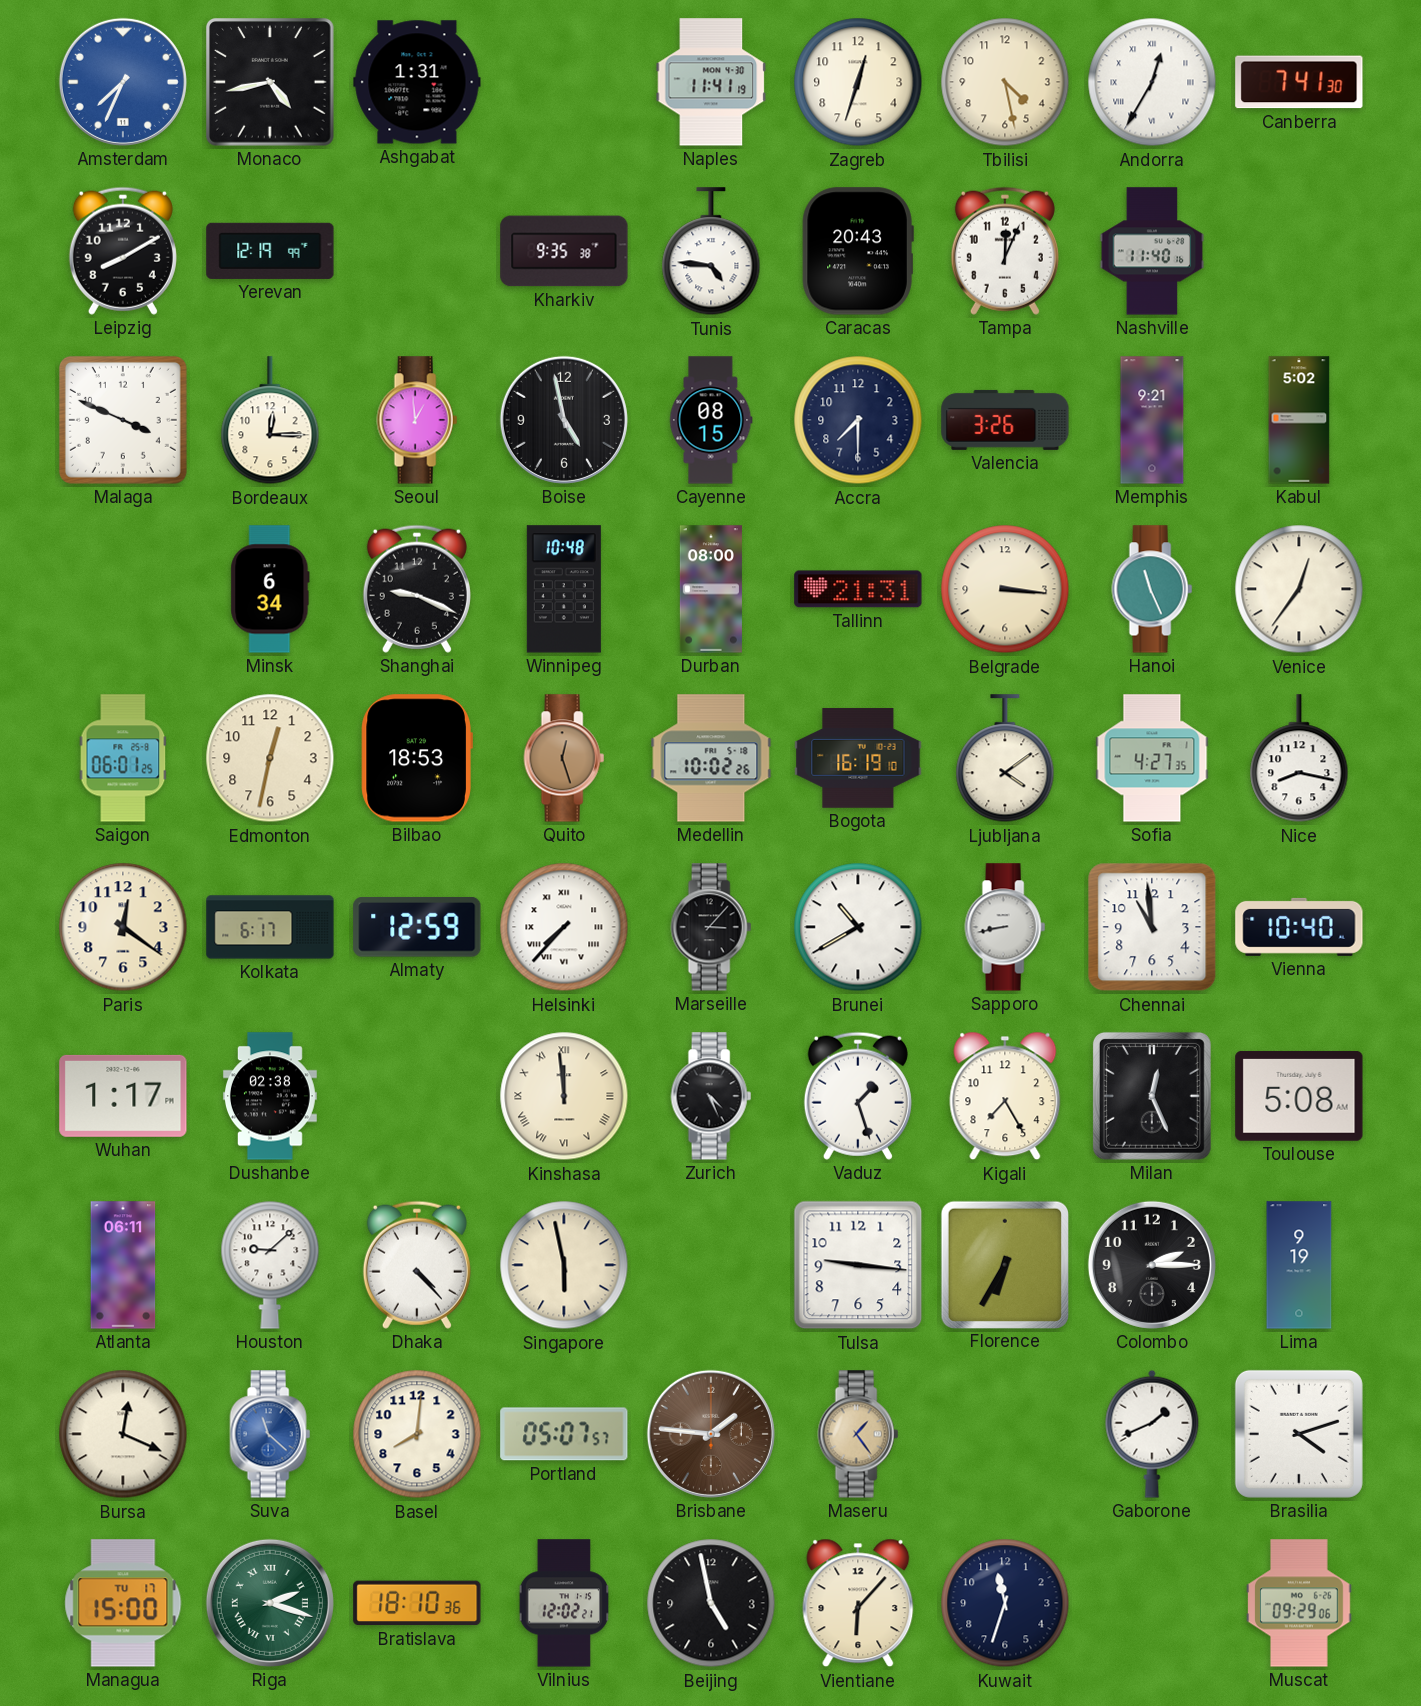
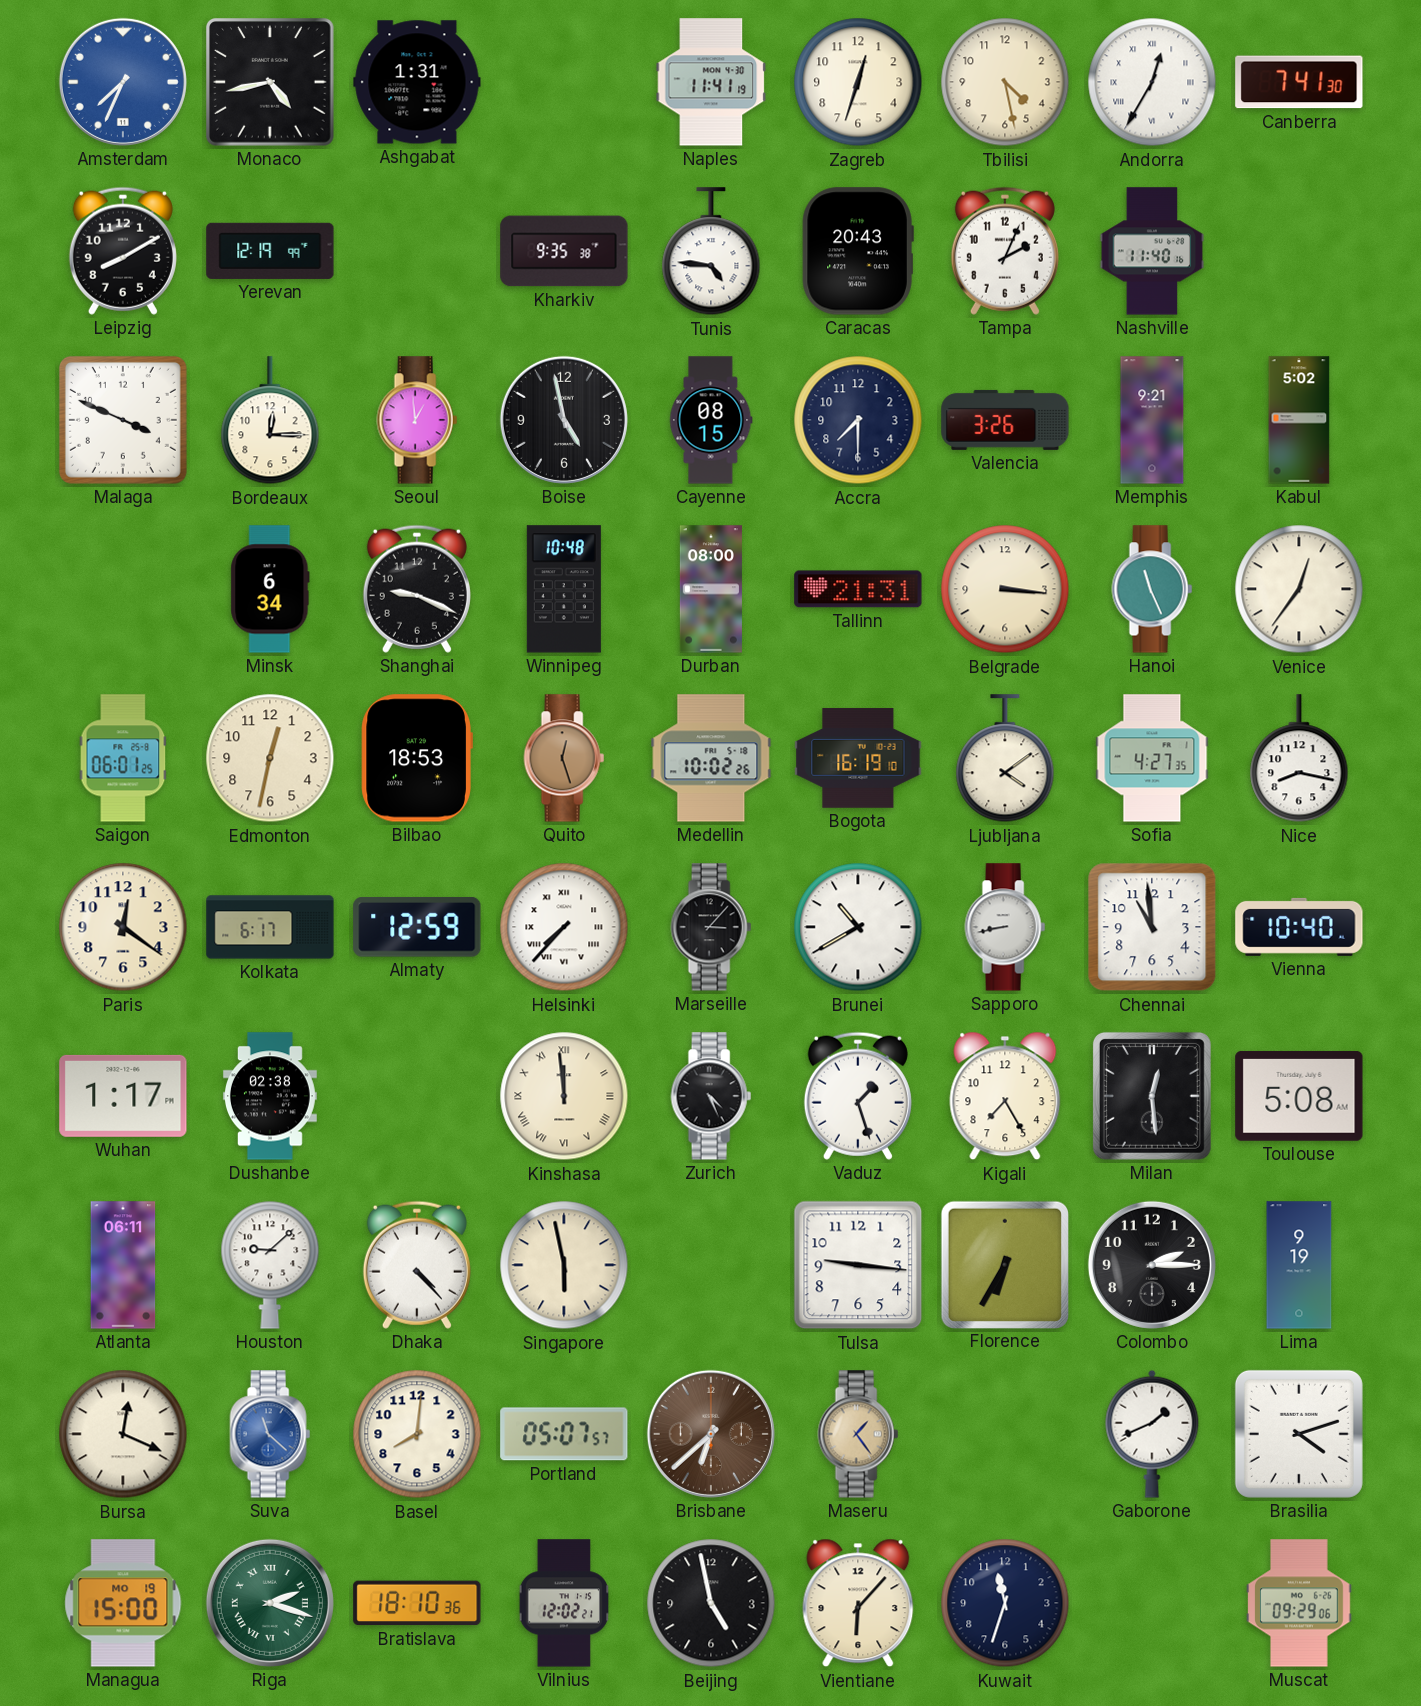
Tampa: 12:04 -> 2:04
Milan: 12:26 -> 12:29
Brisbane: 1:46 -> 6:38
Managua date: TU 17 -> MO 19
